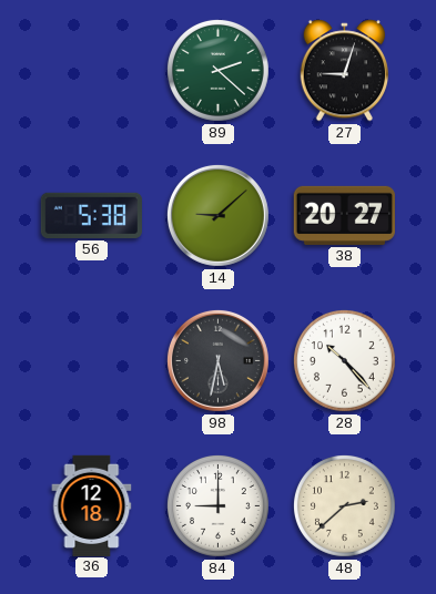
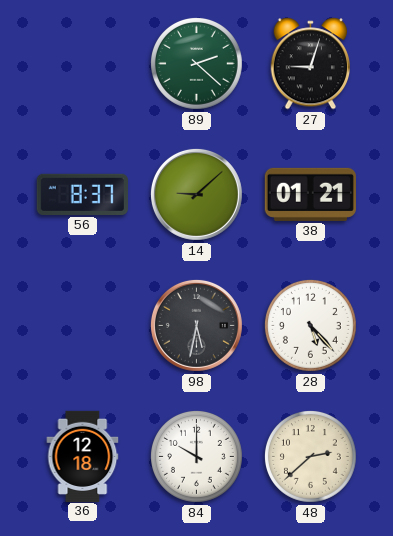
56: 5:38 -> 8:37
38: 20:27 -> 01:21
28: 10:23 -> 5:23
84: 9:00 -> 10:00
